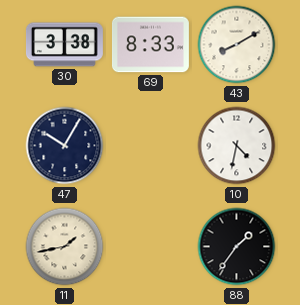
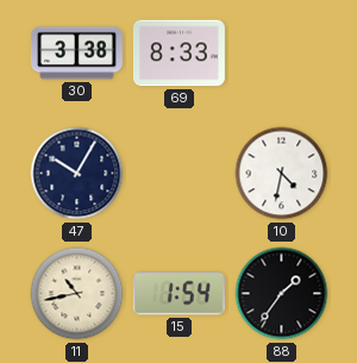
43: 8:10 -> none
11: 1:43 -> 10:43
15: none -> 1:54
